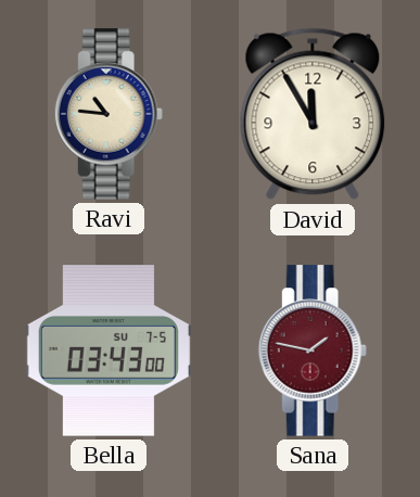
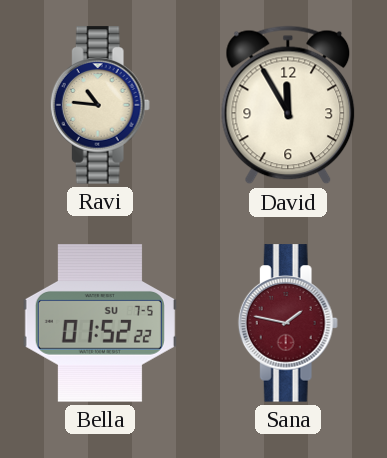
Bella: 03:43 -> 01:52
